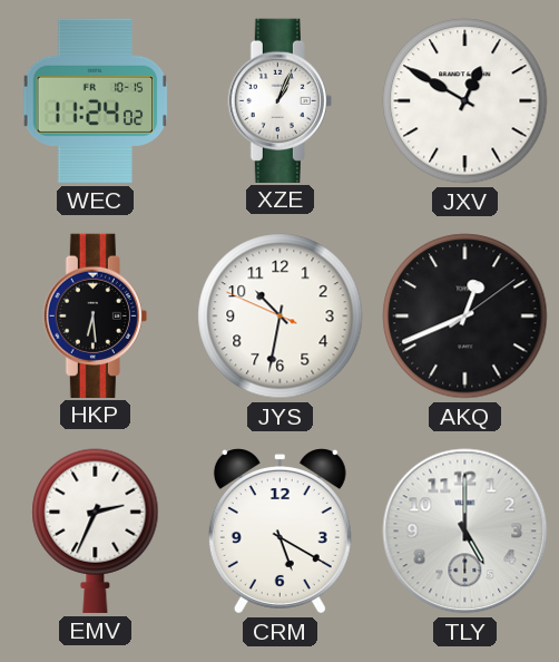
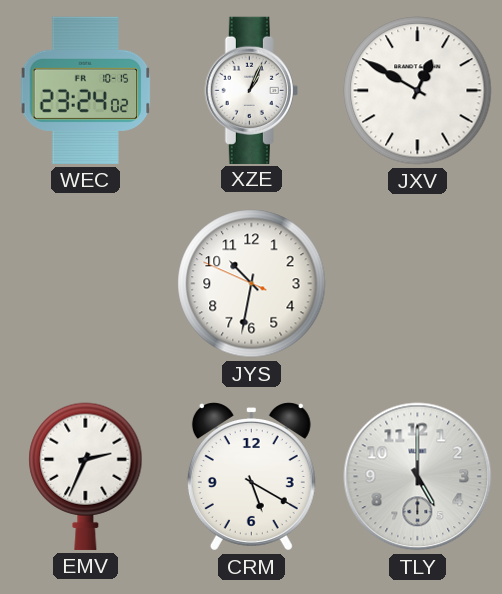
WEC: 11:24 -> 23:24
HKP: 6:29 -> none
AKQ: 12:41 -> none
